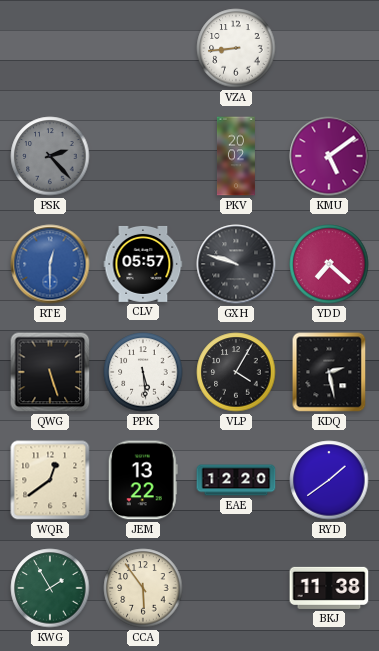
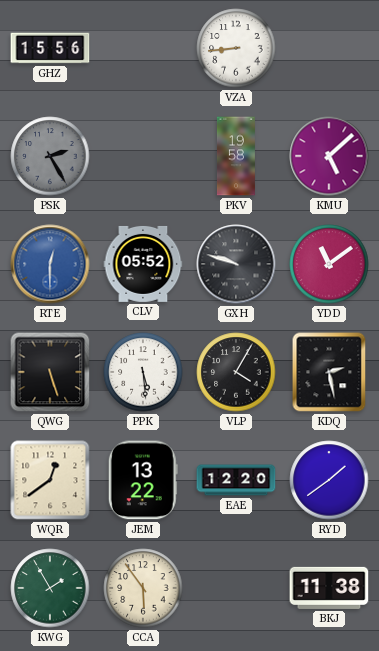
GHZ: none -> 15:56
PSK: 2:23 -> 2:25
PKV: 20:02 -> 19:58
KMU: 5:09 -> 5:08
CLV: 05:57 -> 05:52
YDD: 7:22 -> 11:09
